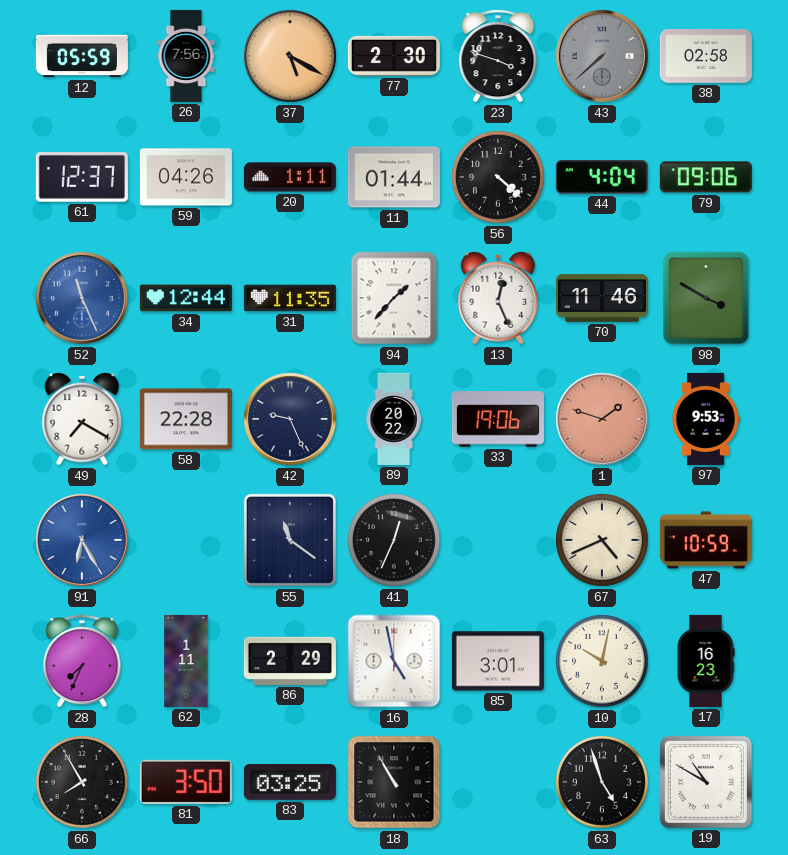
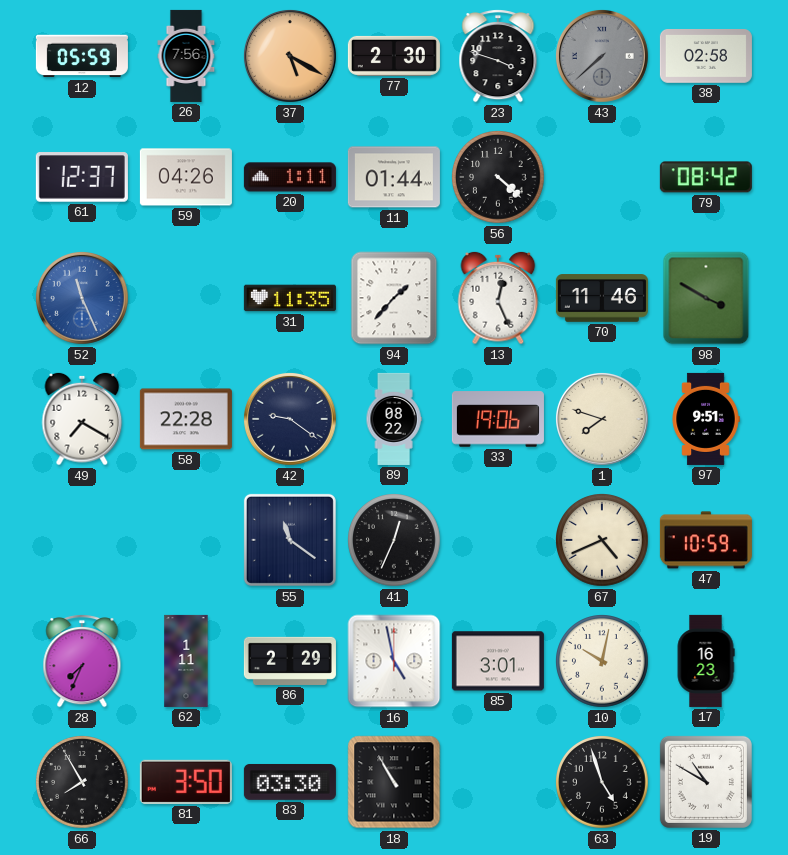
44: 4:04 -> none
79: 09:06 -> 08:42
34: 12:44 -> none
42: 9:26 -> 9:21
89: 20:22 -> 08:22
1: 1:48 -> 7:48
1 dial: salmon -> cream
97: 9:53 -> 9:51
91: 6:25 -> none
83: 03:25 -> 03:30
